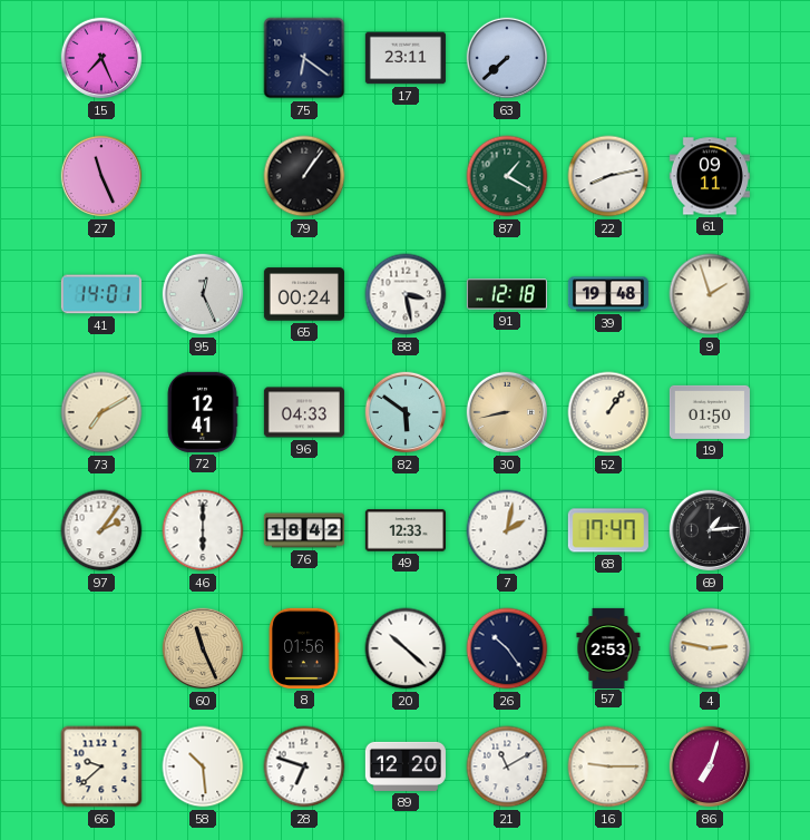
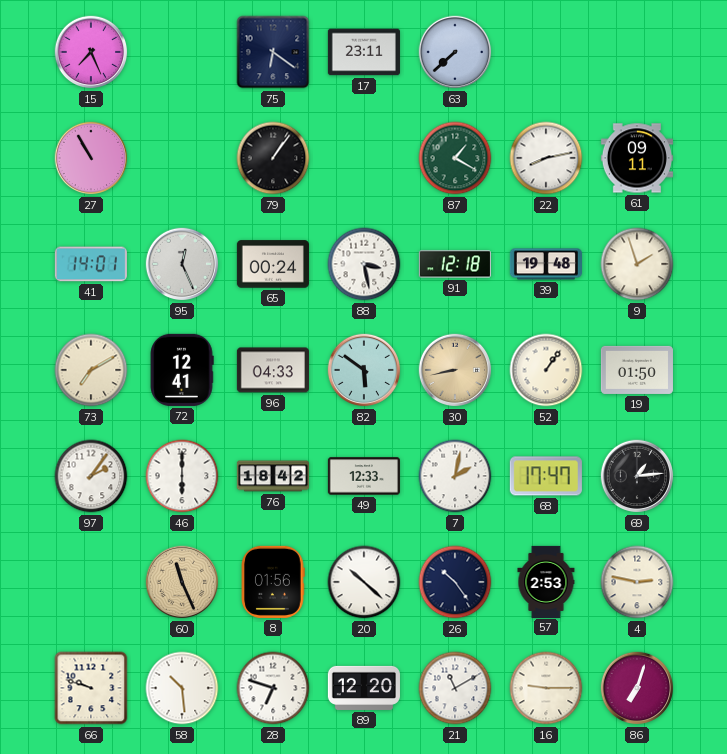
27: 11:26 -> 10:55
66: 9:38 -> 9:48
